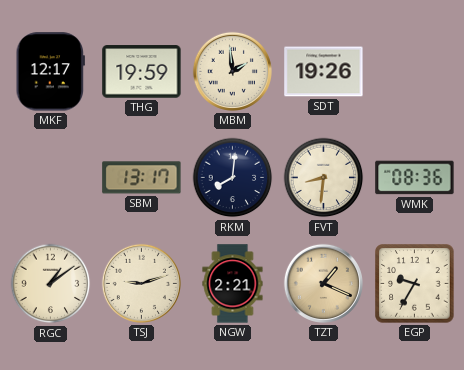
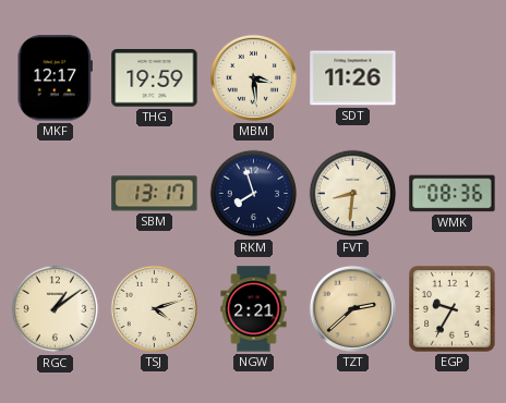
MBM: 1:59 -> 3:29
SDT: 19:26 -> 11:26
RKM: 8:01 -> 7:57
TSJ: 9:12 -> 4:12
TZT: 1:19 -> 2:38
